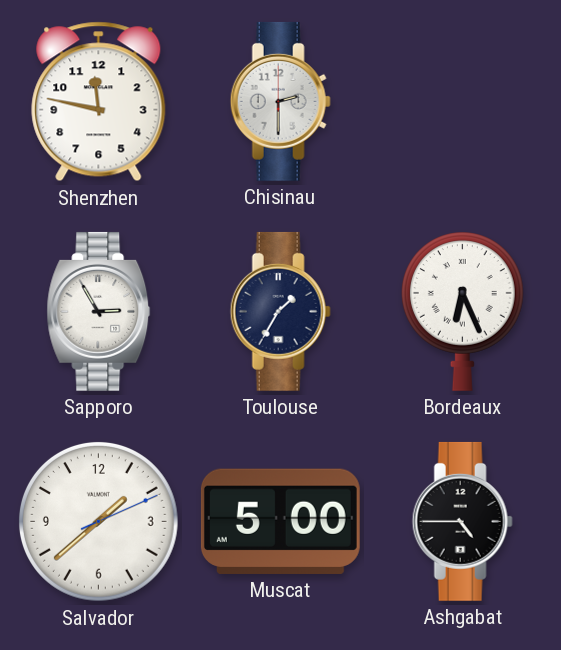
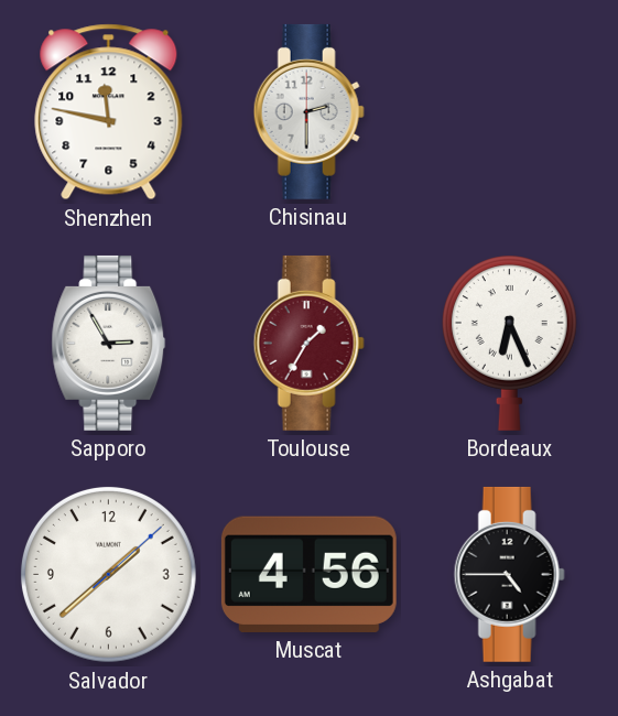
Toulouse dial: navy -> burgundy
Salvador: 1:38:11 -> 1:38:08
Muscat: 5:00 -> 4:56
